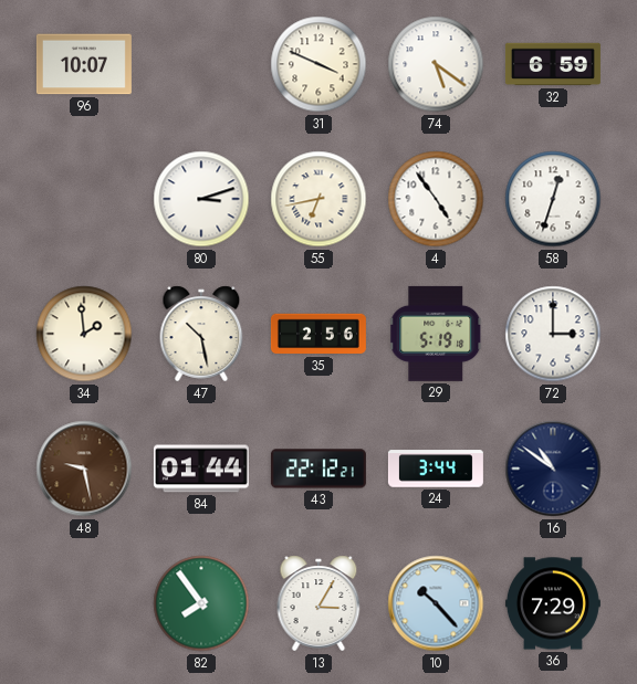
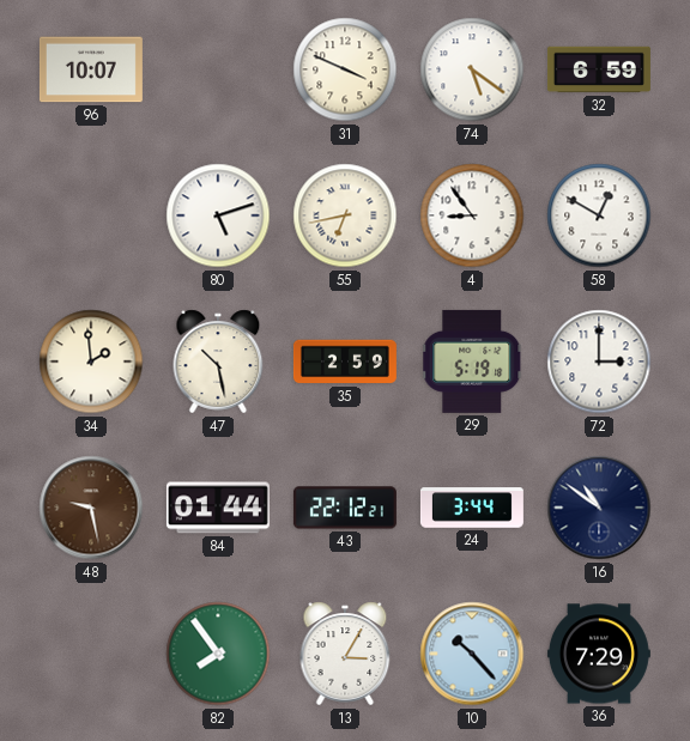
80: 3:12 -> 5:12
4: 4:54 -> 8:54
58: 12:33 -> 12:50
35: 2:56 -> 2:59
